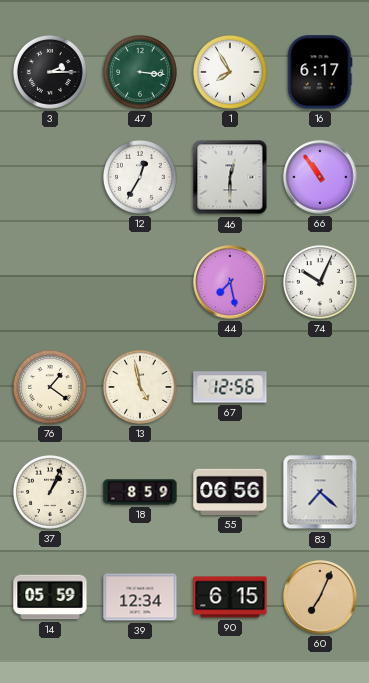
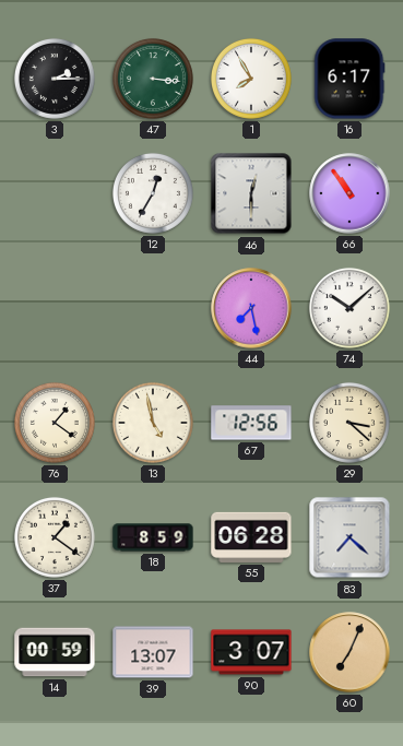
74: 10:04 -> 10:08
29: none -> 3:22
37: 1:04 -> 1:21
55: 06:56 -> 06:28
14: 05:59 -> 00:59
39: 12:34 -> 13:07
90: 6:15 -> 3:07
